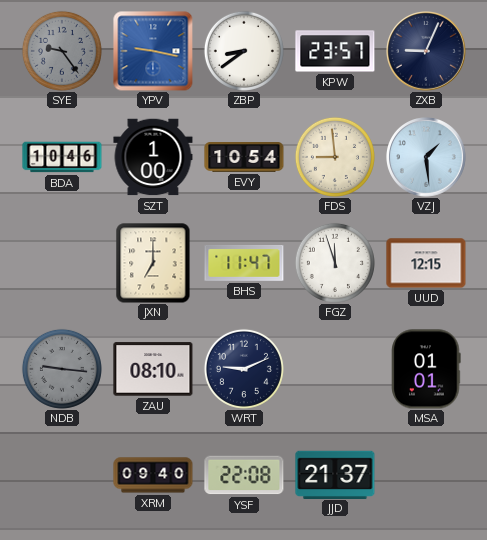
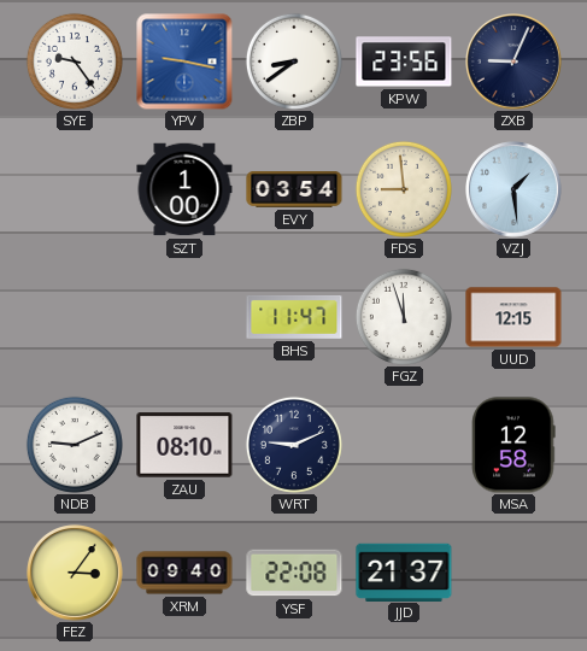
SYE dial: grey -> white
KPW: 23:57 -> 23:56
BDA: 10:46 -> none
EVY: 10:54 -> 03:54
JXN: 7:00 -> none
NDB: 9:16 -> 9:11
NDB dial: grey -> white
MSA: 01:01 -> 12:58
FEZ: none -> 3:06
